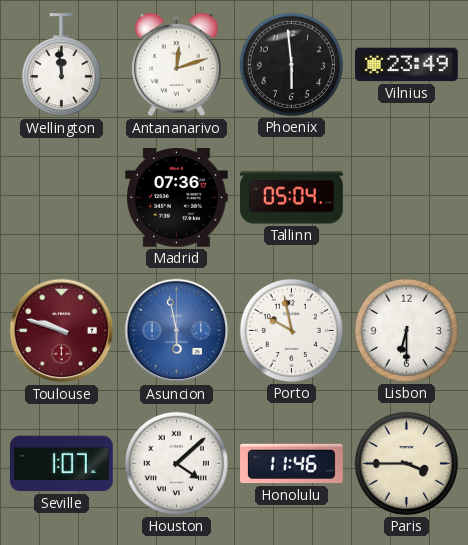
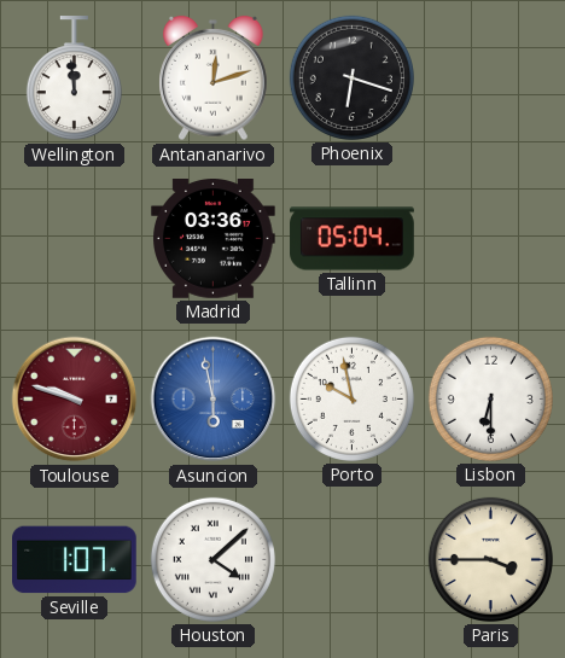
Phoenix: 5:59 -> 6:18
Vilnius: 23:49 -> none
Madrid: 07:36 -> 03:36
Honolulu: 11:46 -> none
